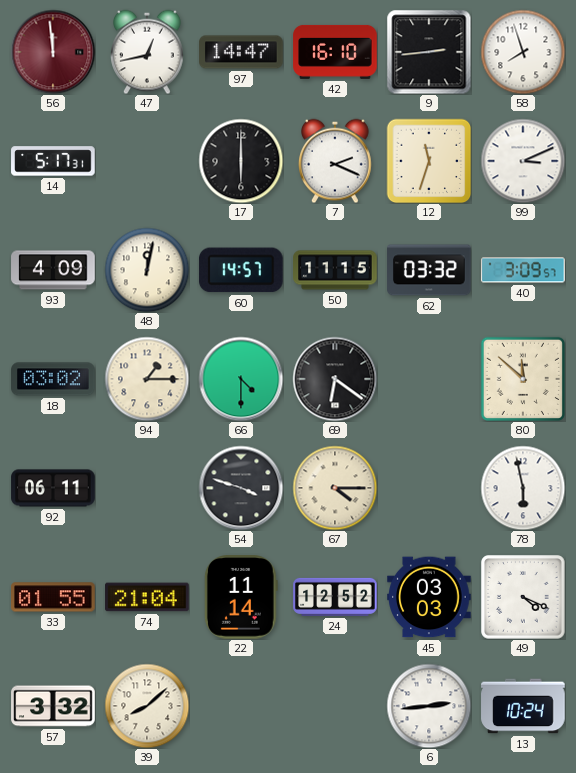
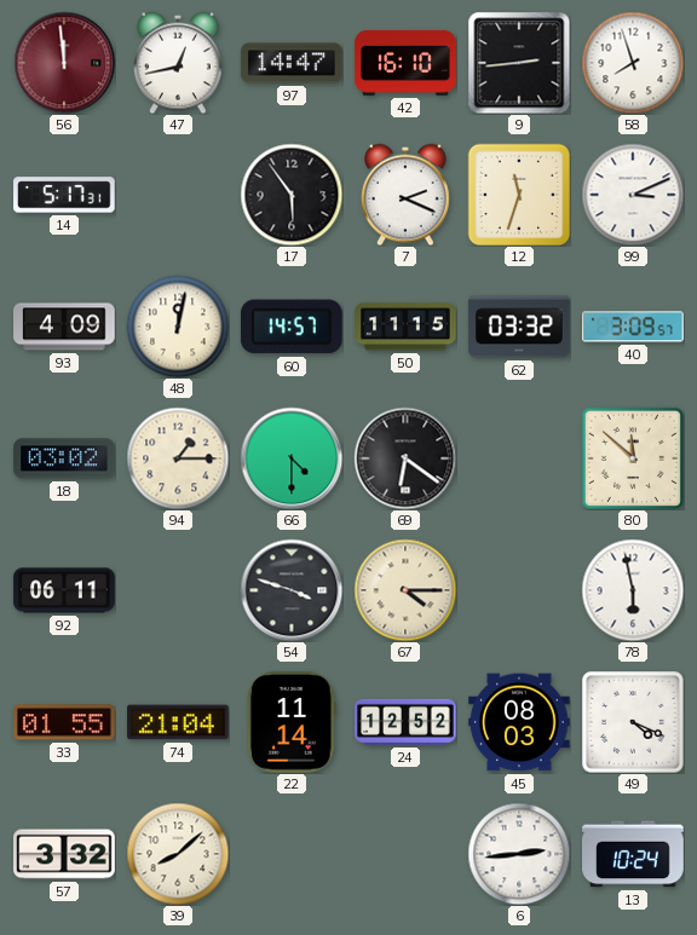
17: 6:00 -> 5:54
45: 03:03 -> 08:03
